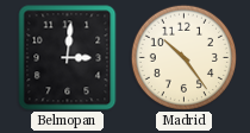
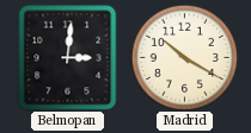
Madrid: 10:24 -> 10:20
